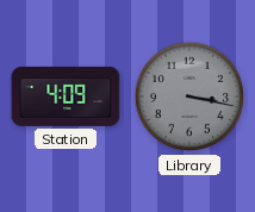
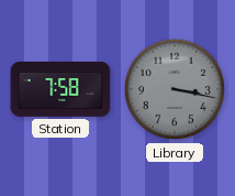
Station: 4:09 -> 7:58
